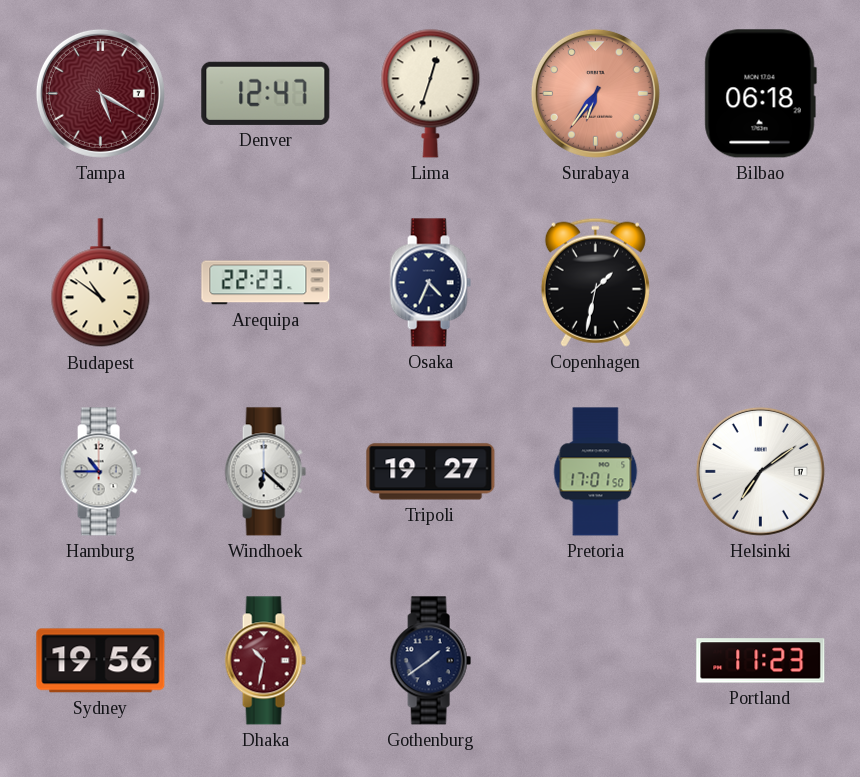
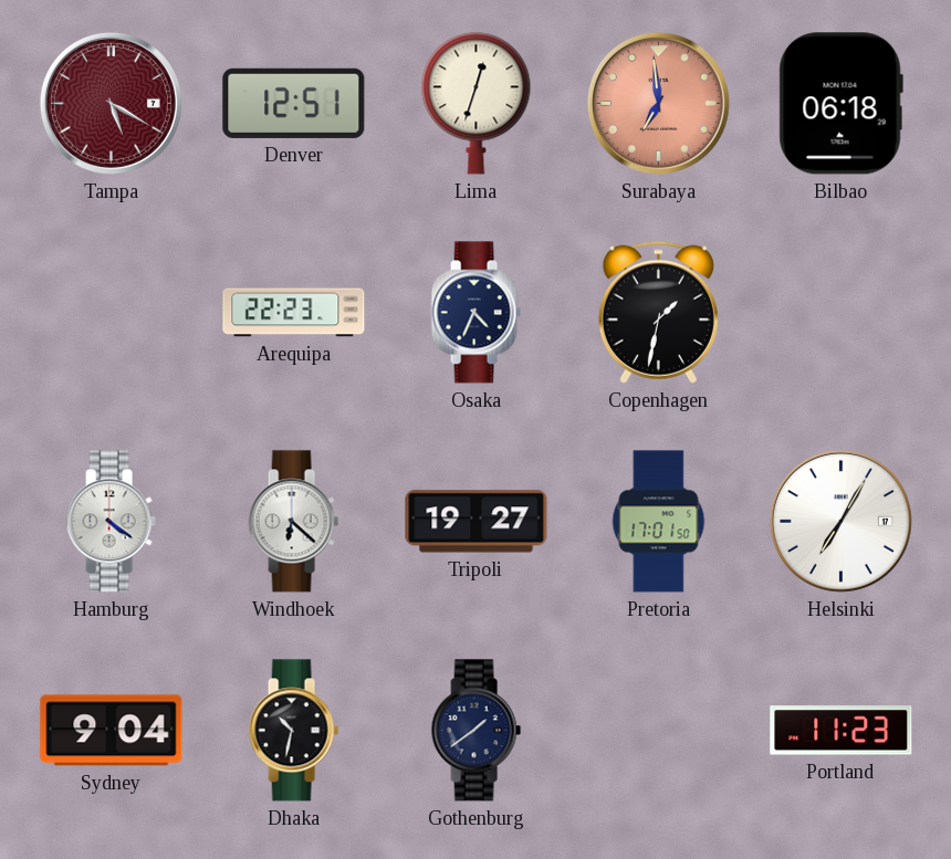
Denver: 12:47 -> 12:51
Surabaya: 6:36 -> 6:59
Budapest: 10:51 -> none
Hamburg: 10:45 -> 4:21
Helsinki: 7:09 -> 7:05
Sydney: 19:56 -> 9:04
Dhaka dial: burgundy -> black
